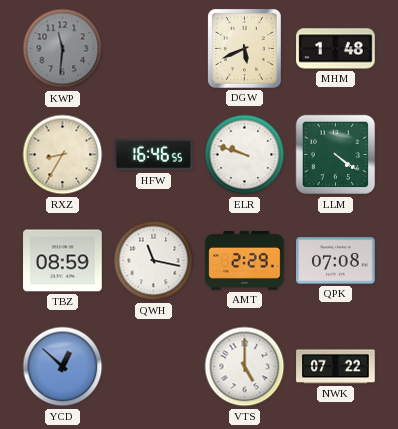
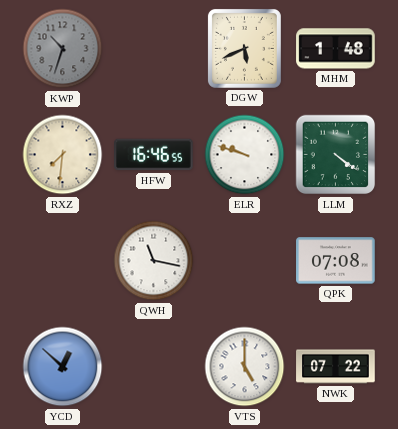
KWP: 11:31 -> 10:33
RXZ: 8:35 -> 7:31
TBZ: 08:59 -> none
AMT: 2:29 -> none
